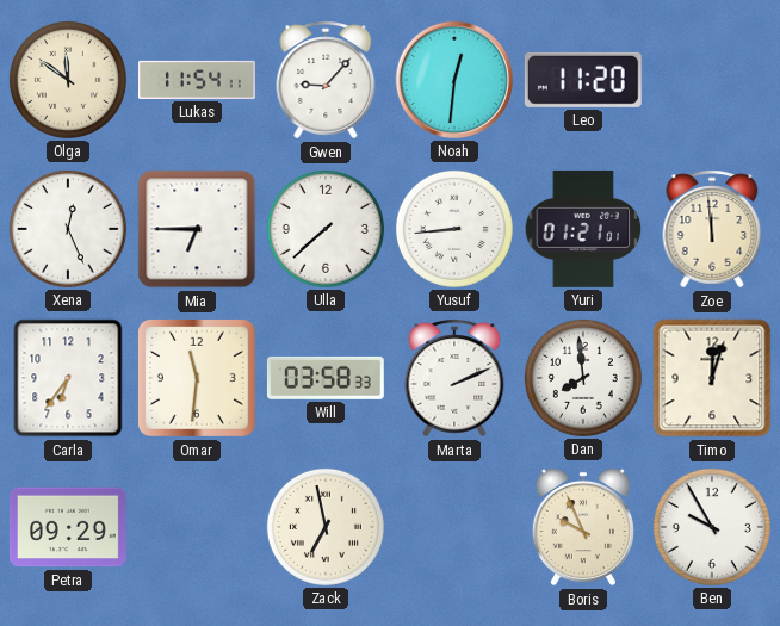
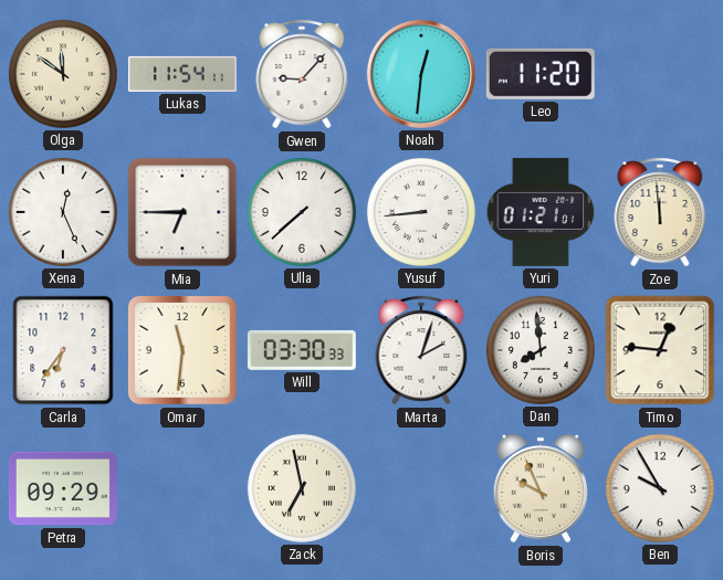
Will: 03:58 -> 03:30
Marta: 2:11 -> 2:03
Timo: 12:03 -> 12:46
